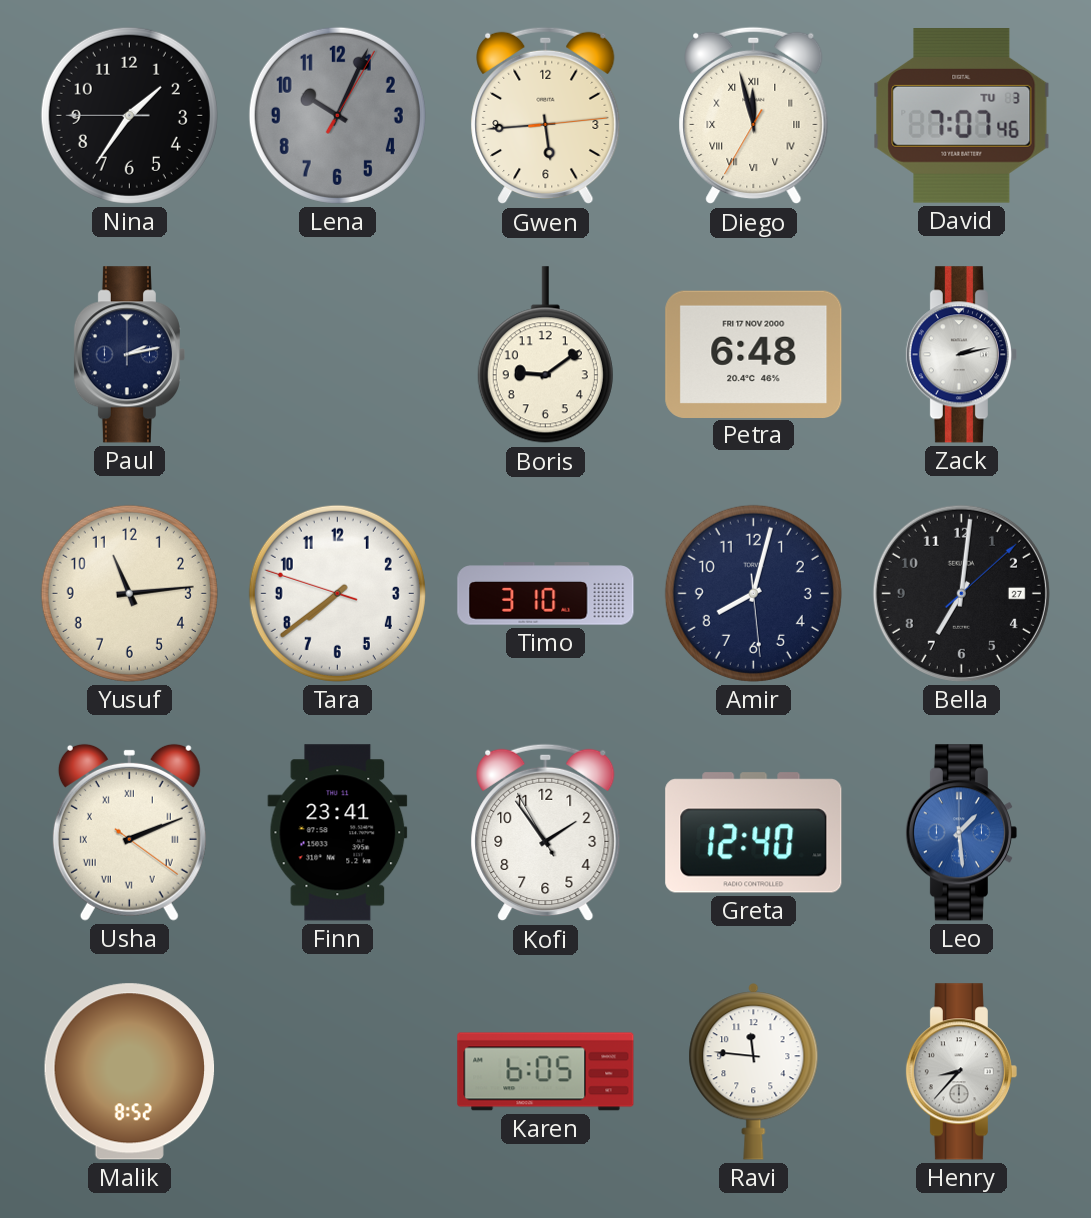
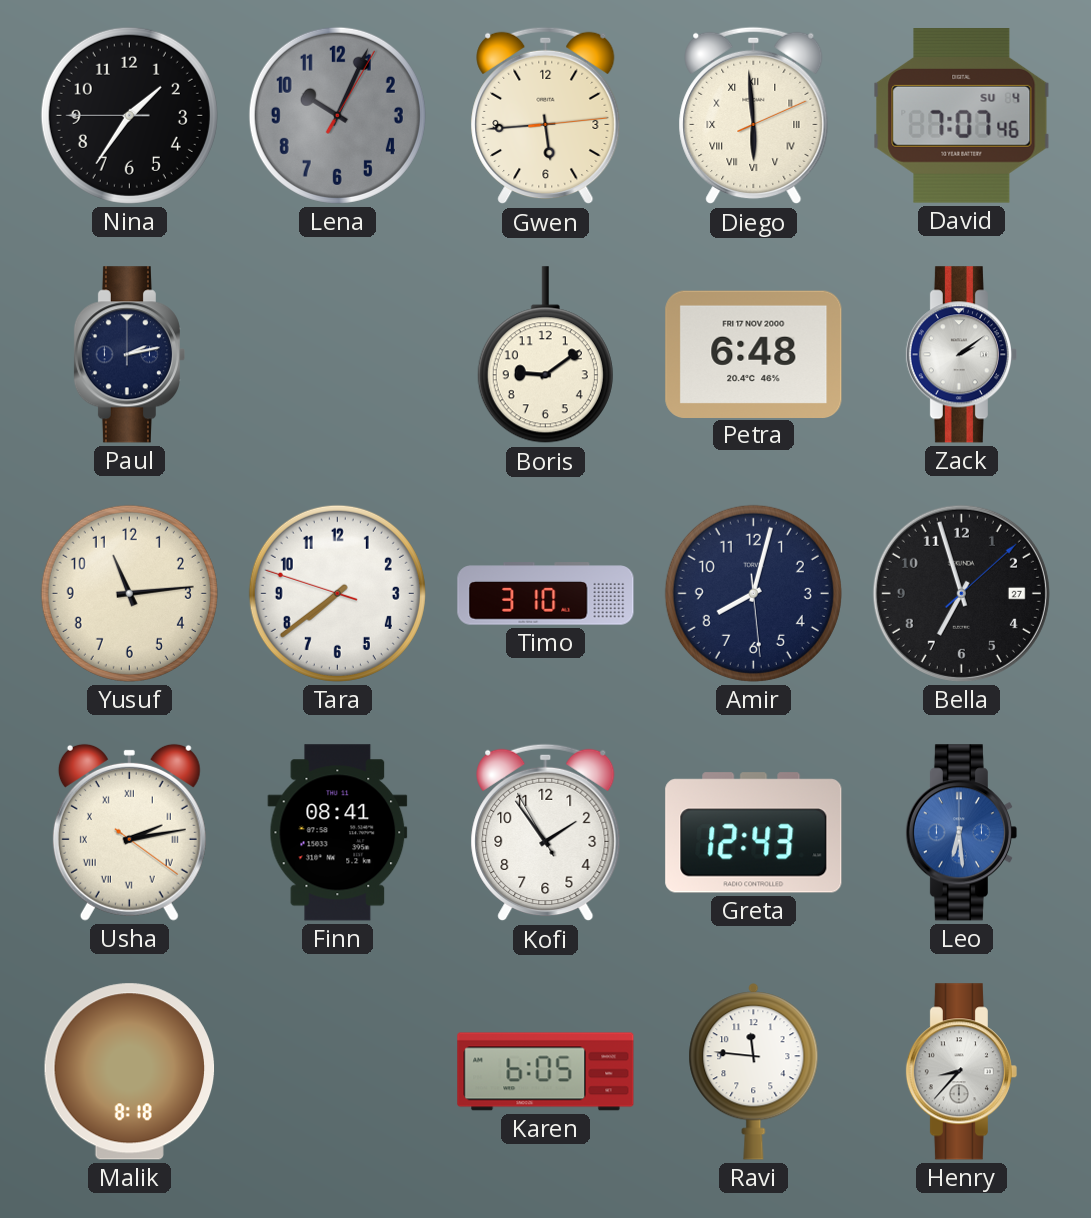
Diego: 11:57 -> 5:59
David date: TU 3 -> SU 4
Zack: 2:13 -> 2:09
Bella: 7:01 -> 6:57
Usha: 2:11 -> 2:13
Finn: 23:41 -> 08:41
Greta: 12:40 -> 12:43
Leo: 1:29 -> 6:29
Malik: 8:52 -> 8:18
